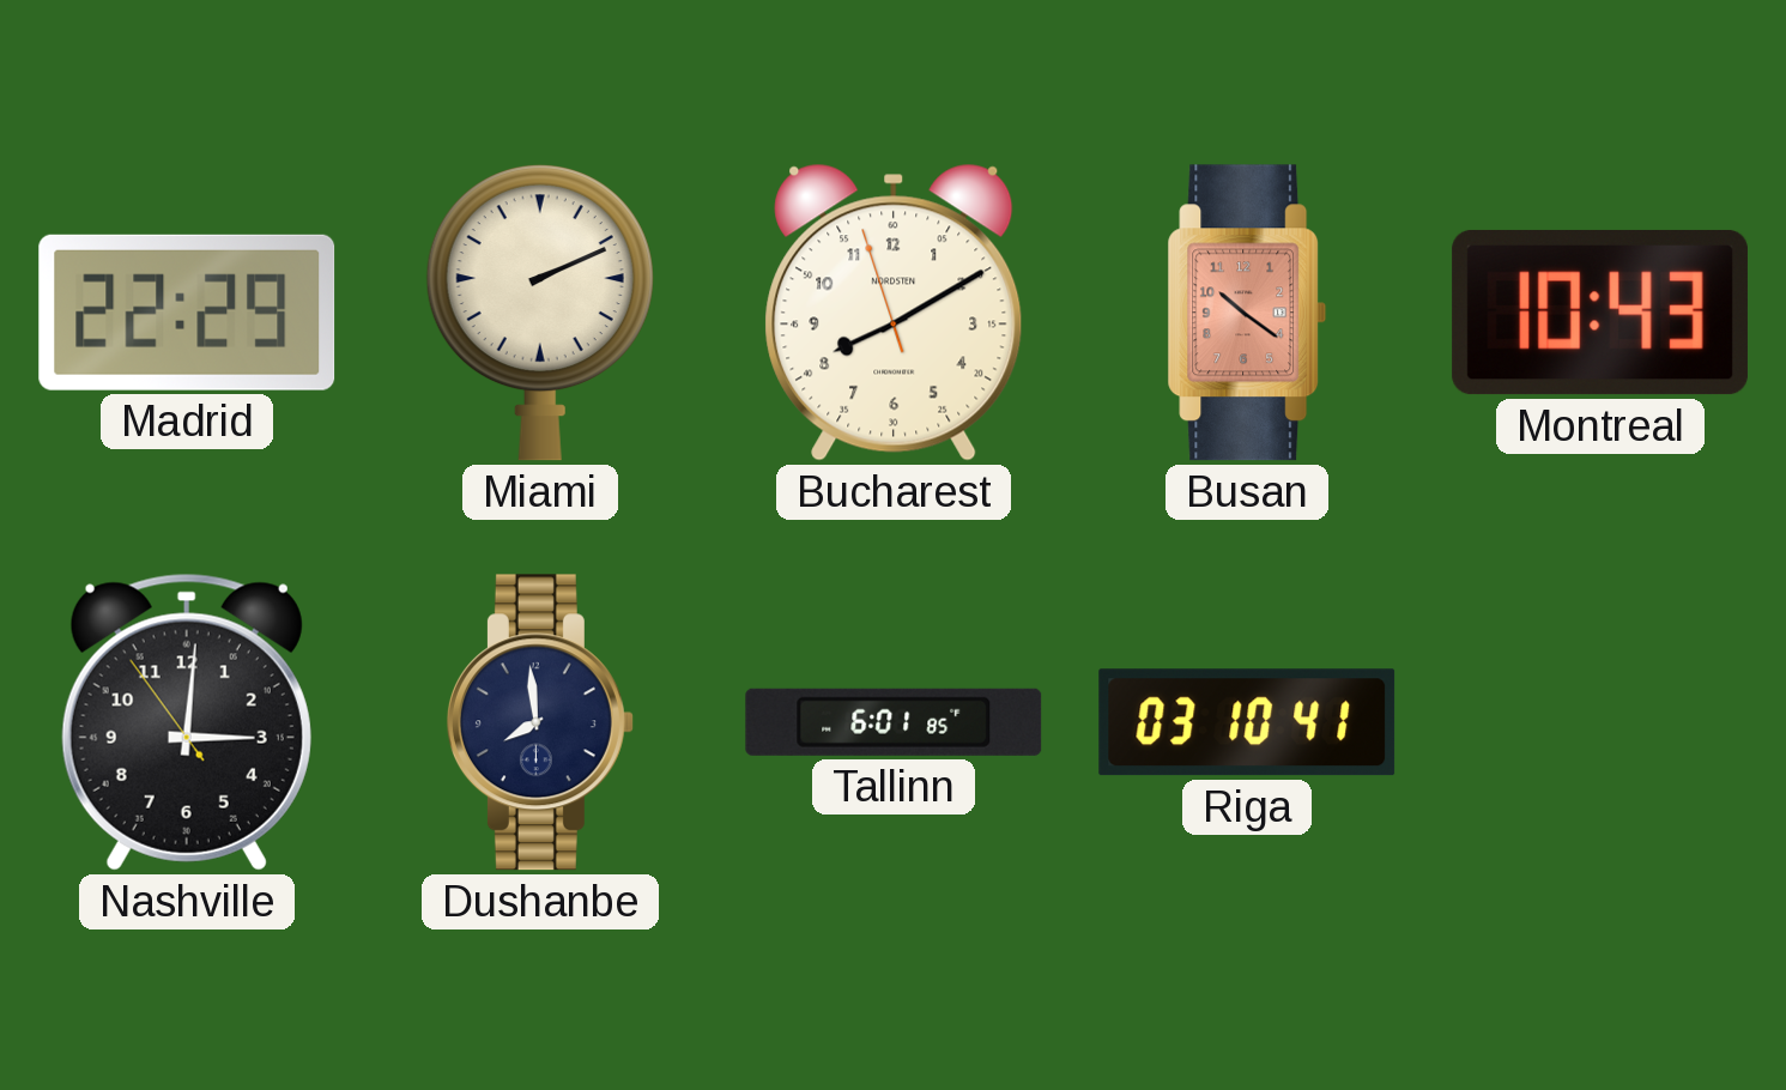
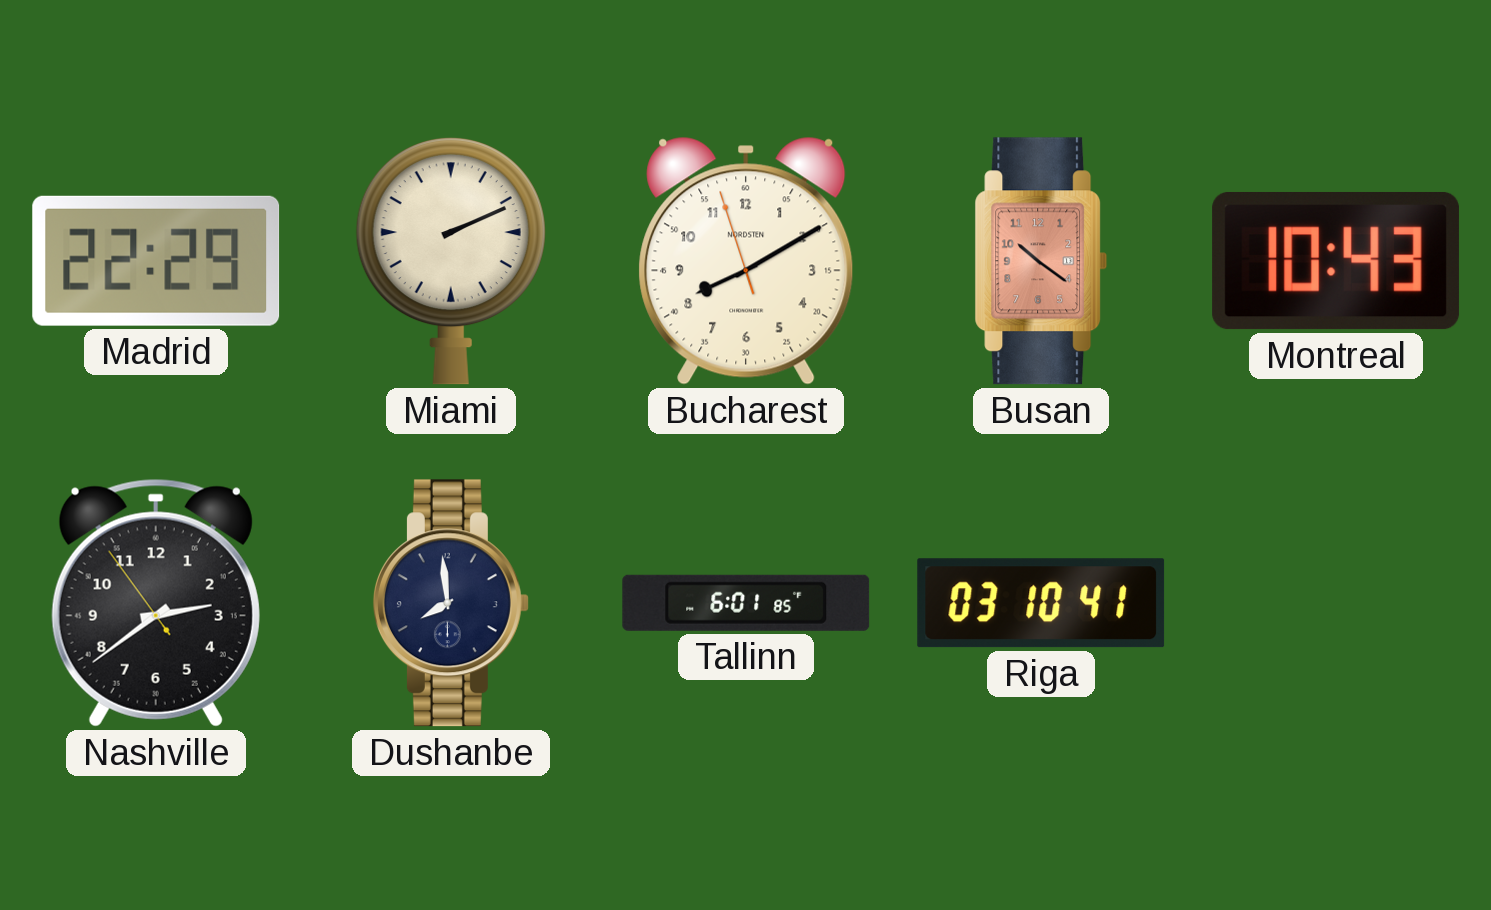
Nashville: 3:00 -> 2:38
